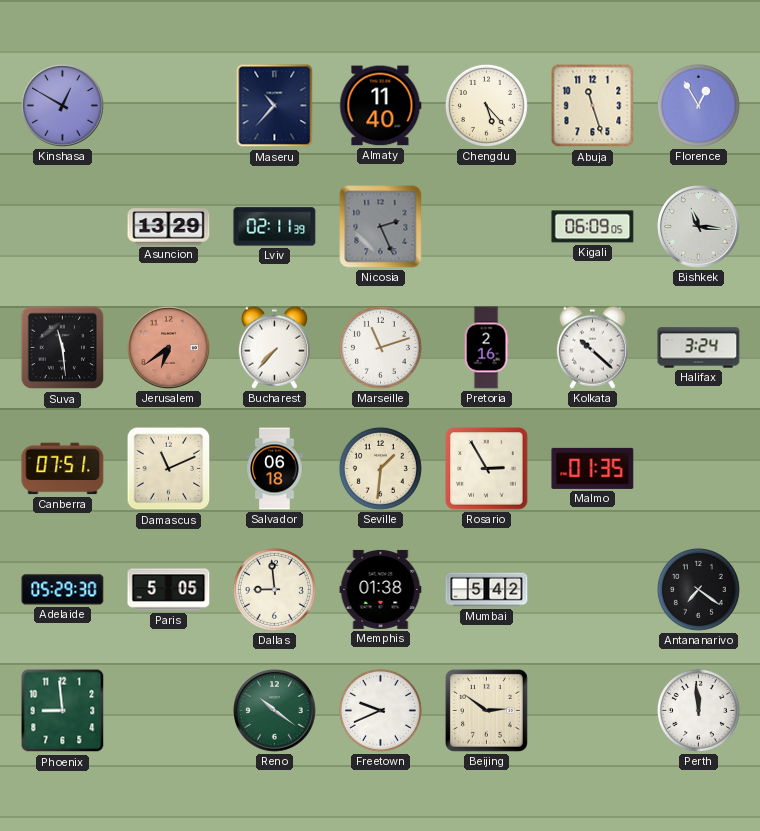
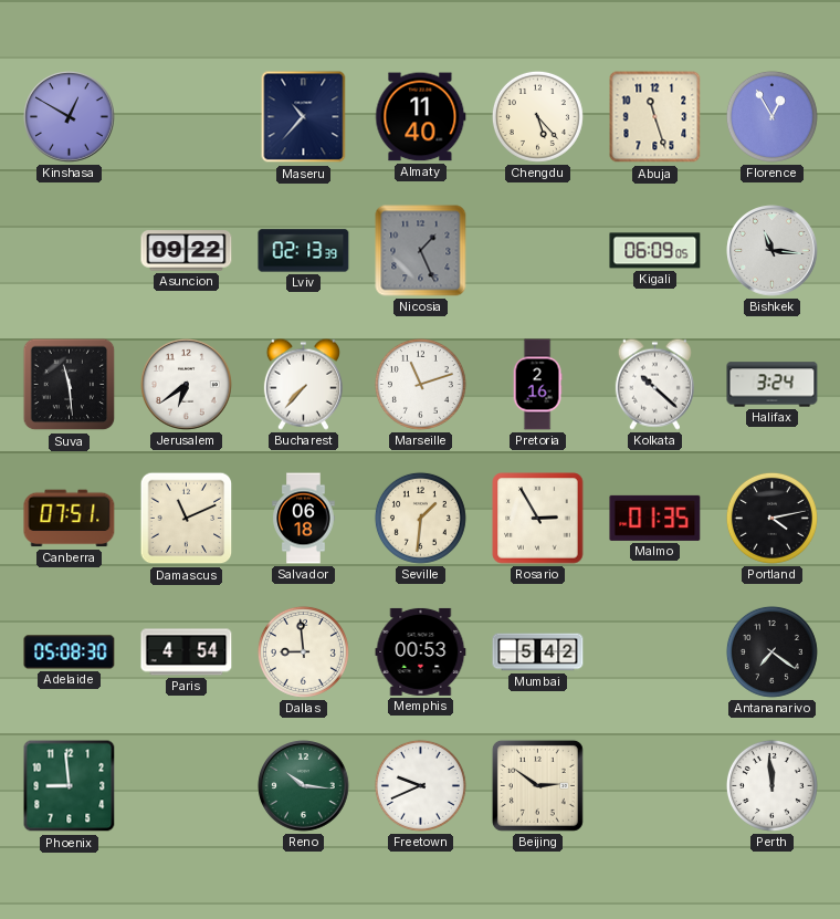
Asuncion: 13:29 -> 09:22
Lviv: 02:11 -> 02:13
Nicosia: 2:26 -> 1:26
Jerusalem dial: salmon -> white
Portland: none -> 4:13
Adelaide: 05:29 -> 05:08
Paris: 5:05 -> 4:54
Memphis: 01:38 -> 00:53
Reno: 10:21 -> 10:16
